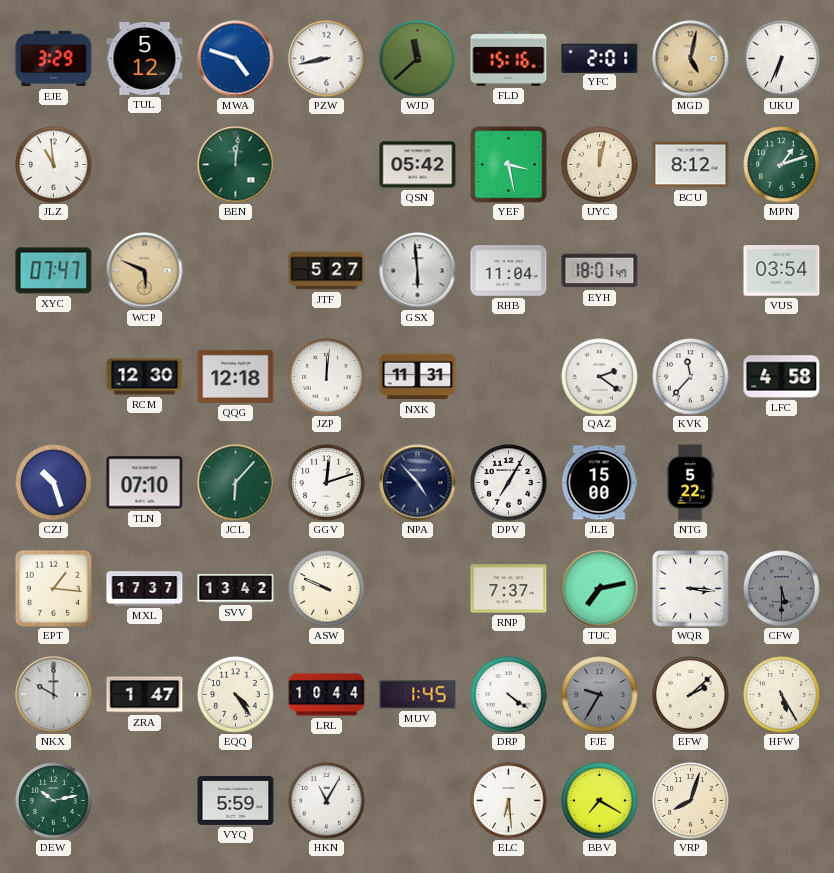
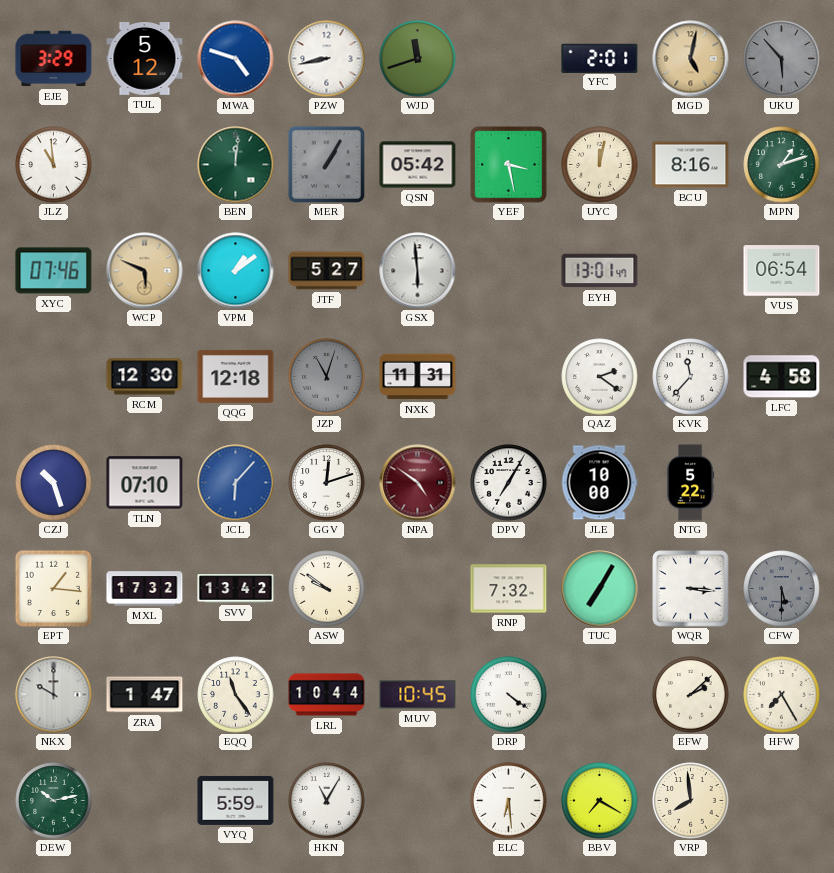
WJD: 11:38 -> 11:42
FLD: 15:16 -> none
UKU: 6:34 -> 5:53
UKU dial: white -> grey
MER: none -> 1:05
BCU: 8:12 -> 8:16
XYC: 07:47 -> 07:46
VPM: none -> 1:09
RHB: 11:04 -> none
EYH: 18:01 -> 13:01
VUS: 03:54 -> 06:54
JZP: 12:01 -> 11:03
JZP dial: white -> grey
JCL dial: green -> blue
NPA: 4:53 -> 4:51
NPA dial: navy -> burgundy
JLE: 15:00 -> 10:00
MXL: 17:37 -> 17:32
ASW: 9:49 -> 9:51
RNP: 7:37 -> 7:32
TUC: 7:13 -> 7:05
EQQ: 4:24 -> 11:24
MUV: 1:45 -> 10:45
FJE: 9:35 -> none
HFW: 5:25 -> 7:25
VRP: 8:03 -> 7:59
